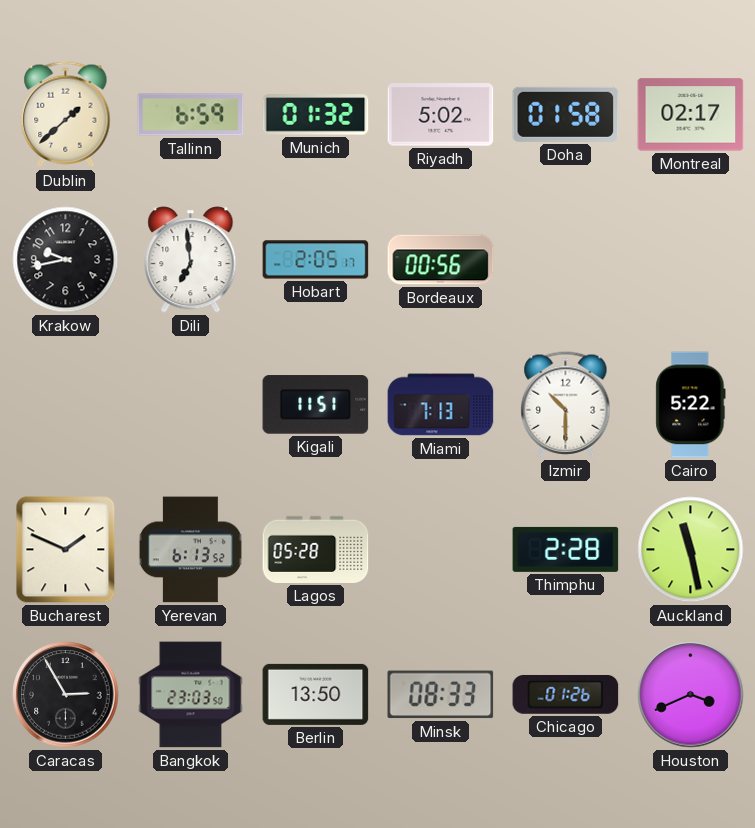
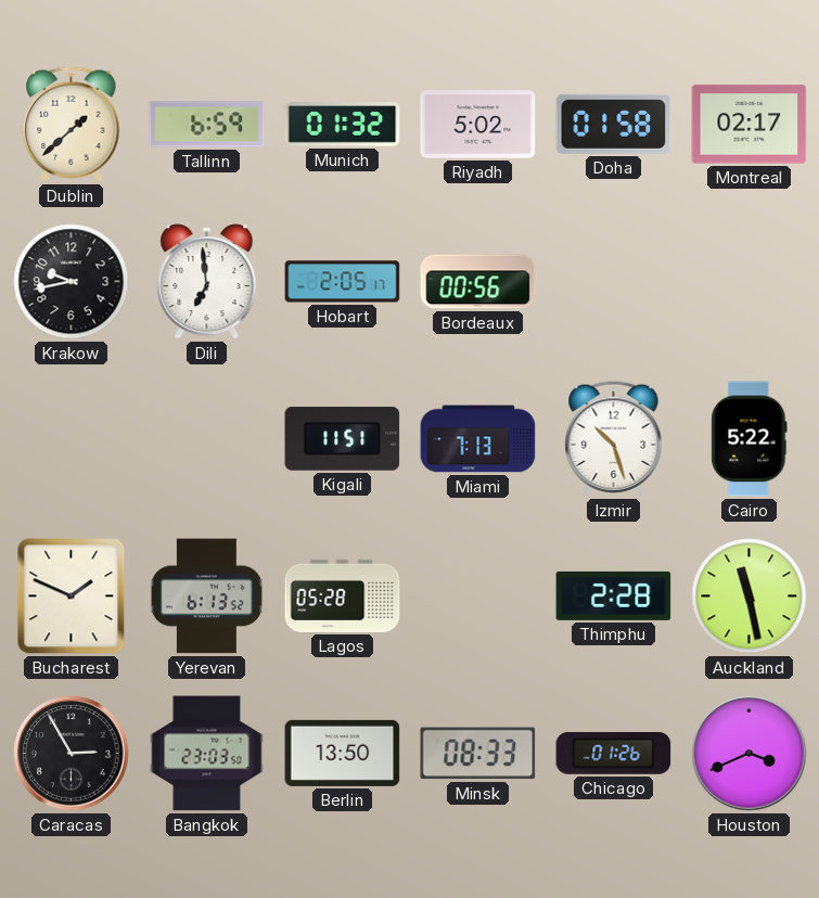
Izmir: 10:30 -> 10:27
